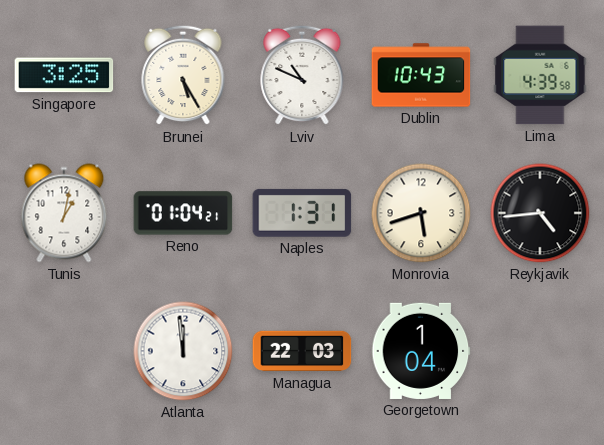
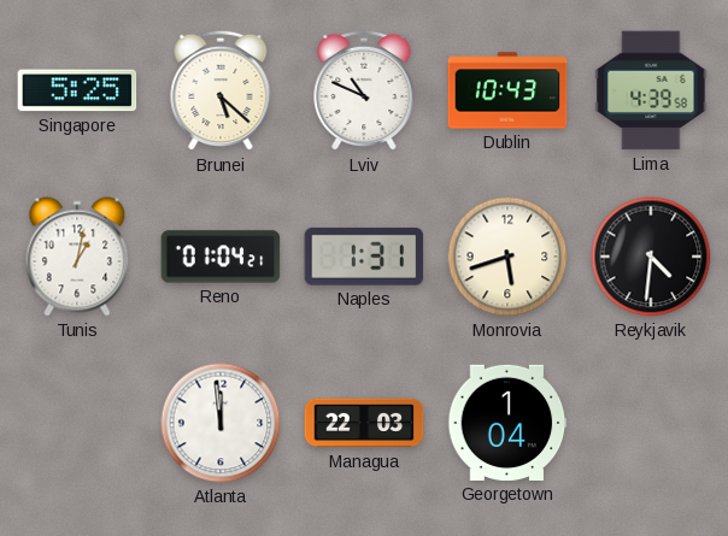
Singapore: 3:25 -> 5:25
Brunei: 5:25 -> 5:22
Reykjavik: 4:44 -> 4:31
